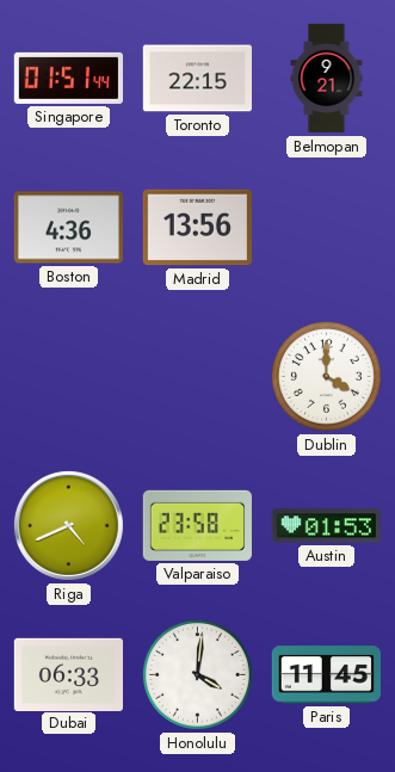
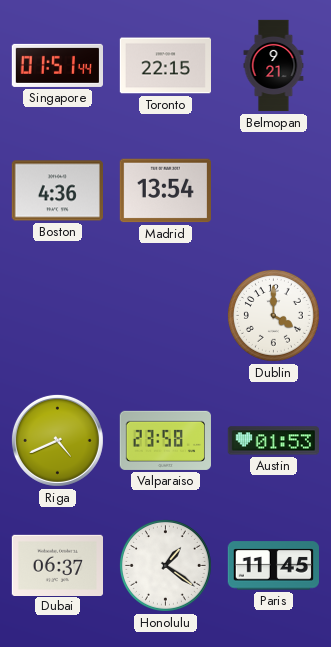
Madrid: 13:56 -> 13:54
Dubai: 06:33 -> 06:37
Honolulu: 4:01 -> 1:21
